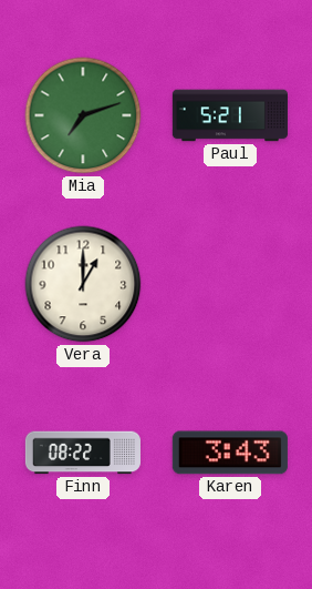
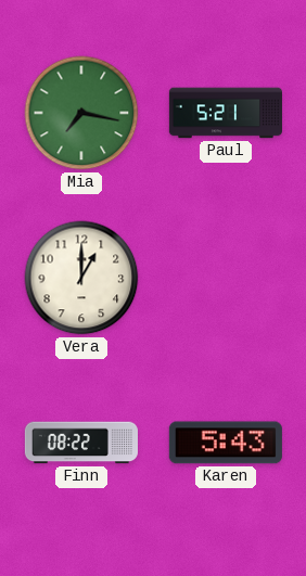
Mia: 7:12 -> 7:17
Karen: 3:43 -> 5:43
